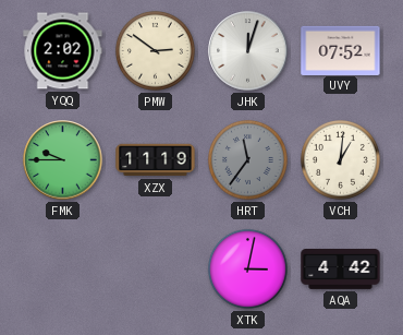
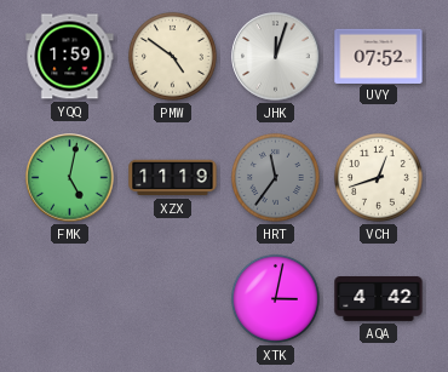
YQQ: 2:02 -> 1:59
PMW: 2:51 -> 4:51
FMK: 9:45 -> 5:02
VCH: 1:01 -> 12:42
